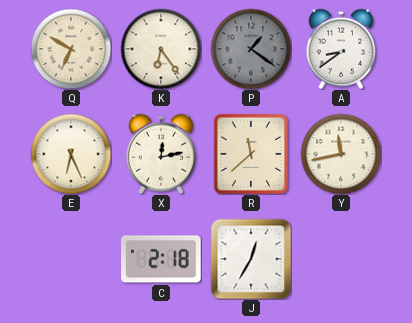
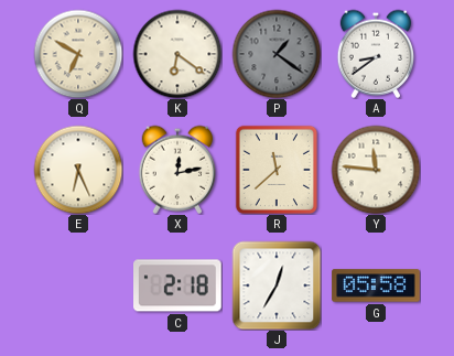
K: 6:24 -> 6:21
Y: 11:43 -> 11:46
G: none -> 05:58
